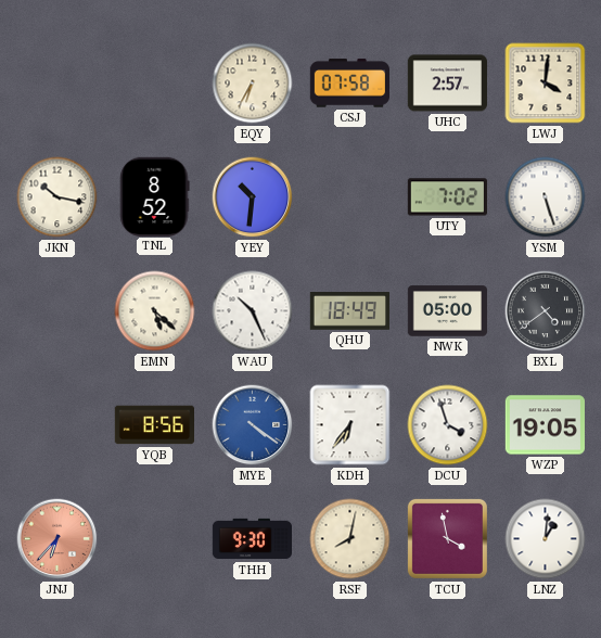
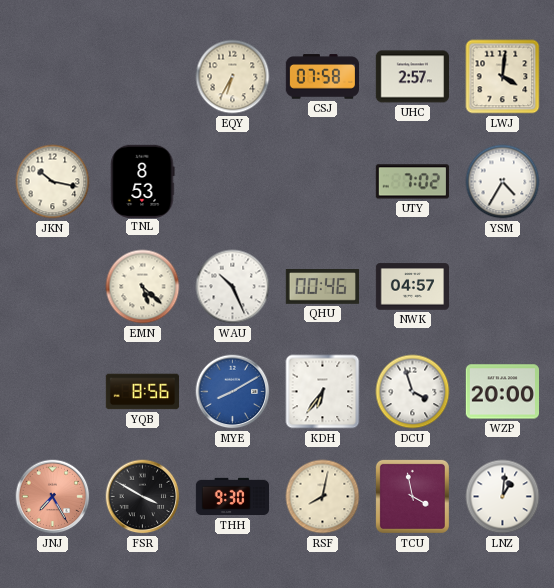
TNL: 8:52 -> 8:53
YEY: 10:31 -> none
YSM: 5:27 -> 4:35
QHU: 18:49 -> 00:46
NWK: 05:00 -> 04:57
BXL: 4:39 -> none
MYE: 4:21 -> 8:10
WZP: 19:05 -> 20:00
JNJ: 6:37 -> 7:25
FSR: none -> 3:50
